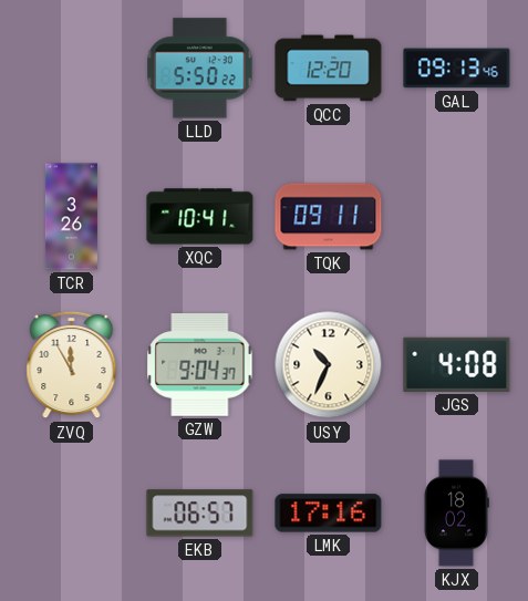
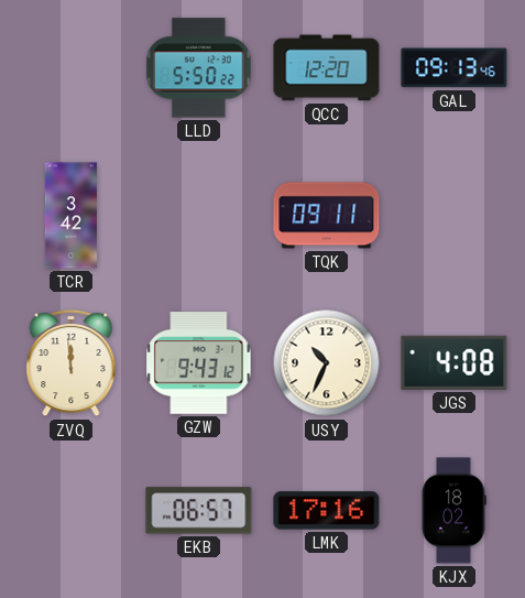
TCR: 3:26 -> 3:42
XQC: 10:41 -> none
ZVQ: 11:55 -> 11:59
GZW: 9:04 -> 9:43
